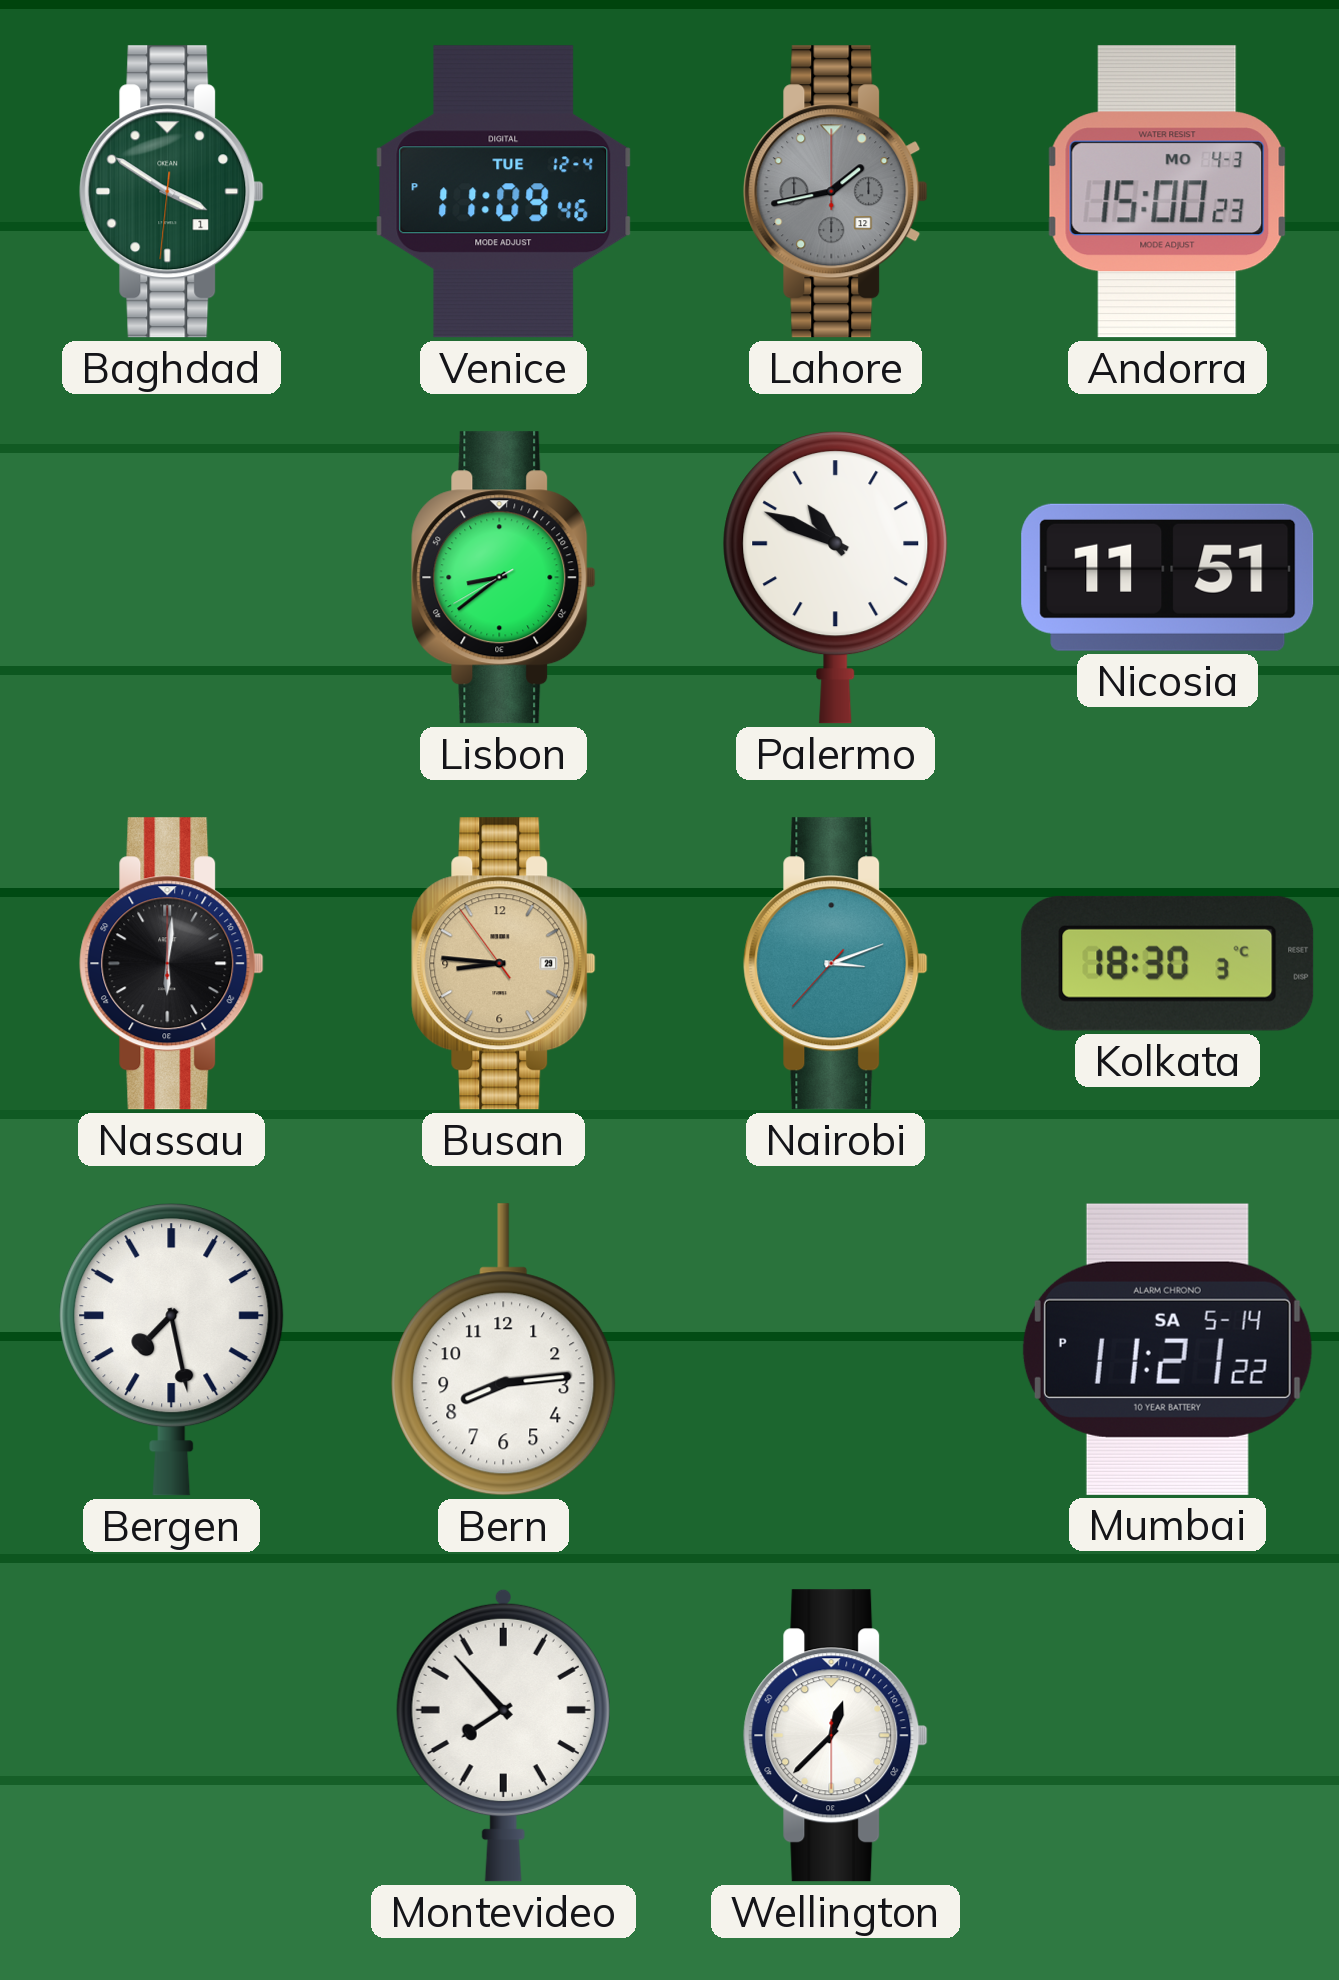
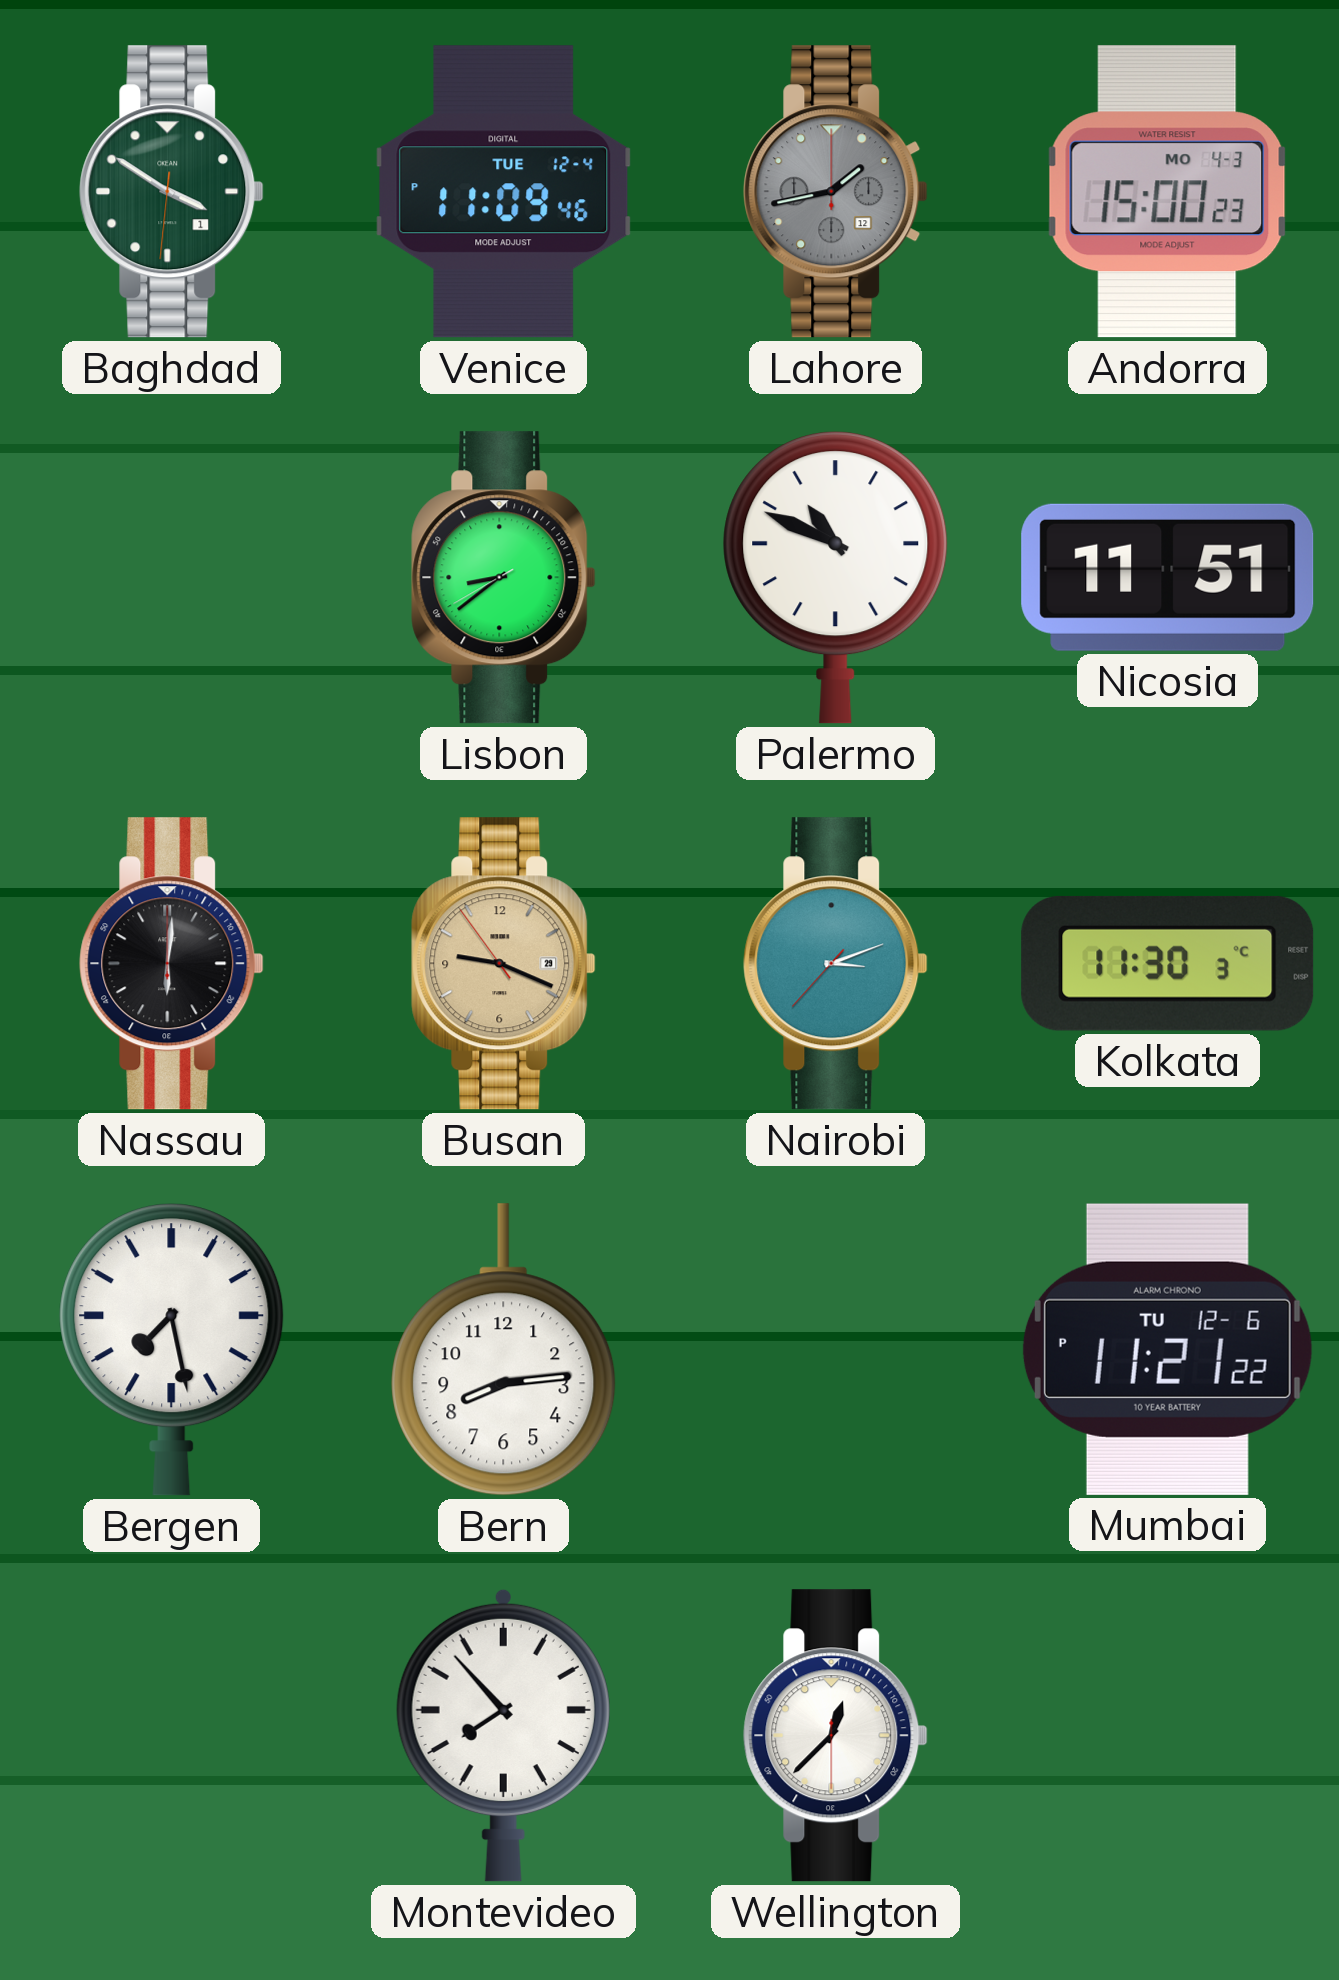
Busan: 8:45 -> 9:18
Kolkata: 18:30 -> 11:30
Mumbai date: SA 5-14 -> TU 12-6
